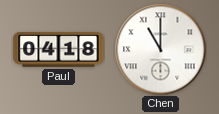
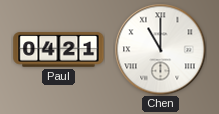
Paul: 04:18 -> 04:21
